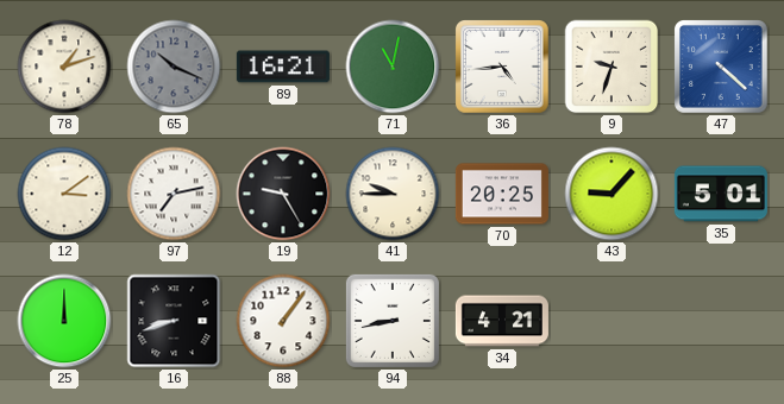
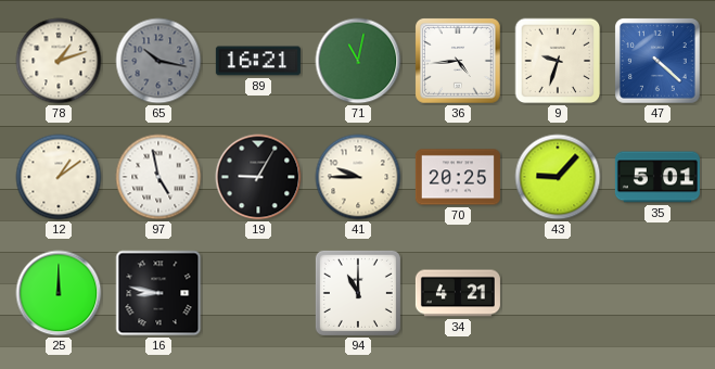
65: 10:19 -> 10:17
12: 3:09 -> 1:09
97: 7:13 -> 4:58
19: 9:25 -> 9:05
16: 8:42 -> 8:47
88: 1:06 -> none
94: 8:43 -> 11:00
